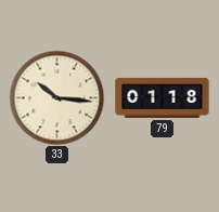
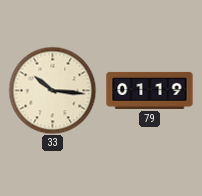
79: 01:18 -> 01:19
